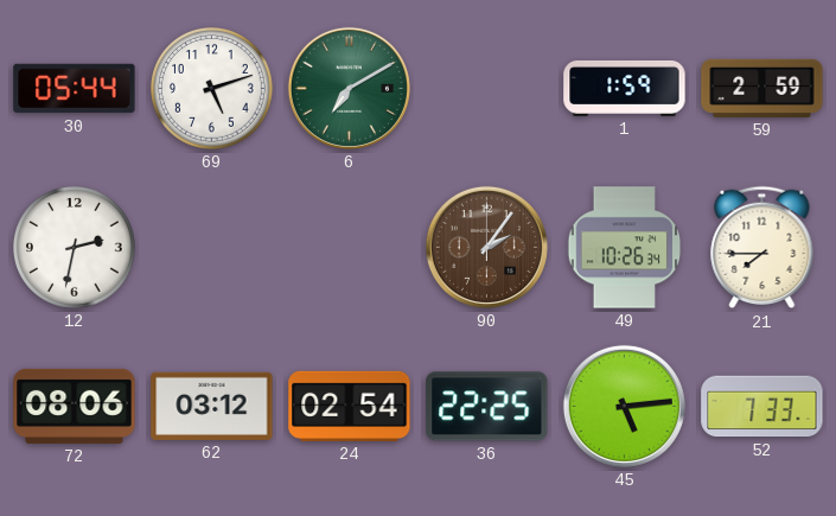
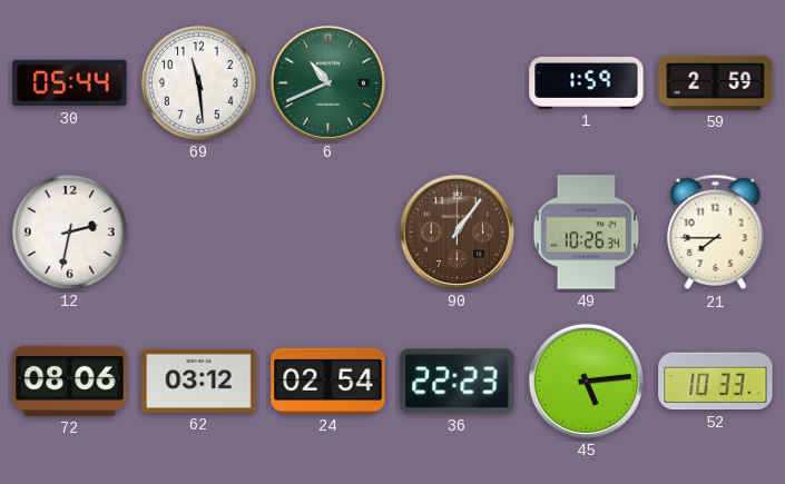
69: 5:12 -> 11:29
6: 7:10 -> 10:41
90: 2:06 -> 1:06
36: 22:25 -> 22:23
52: 7:33 -> 10:33
